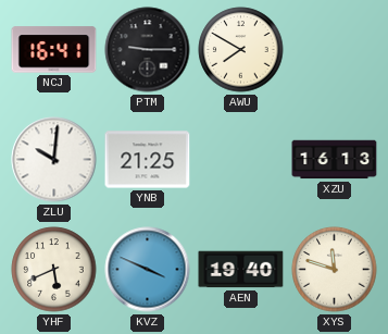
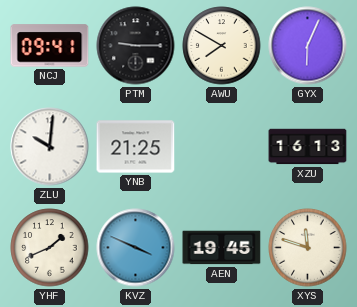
NCJ: 16:41 -> 09:41
GYX: none -> 6:04
YHF: 5:41 -> 1:41
AEN: 19:40 -> 19:45
